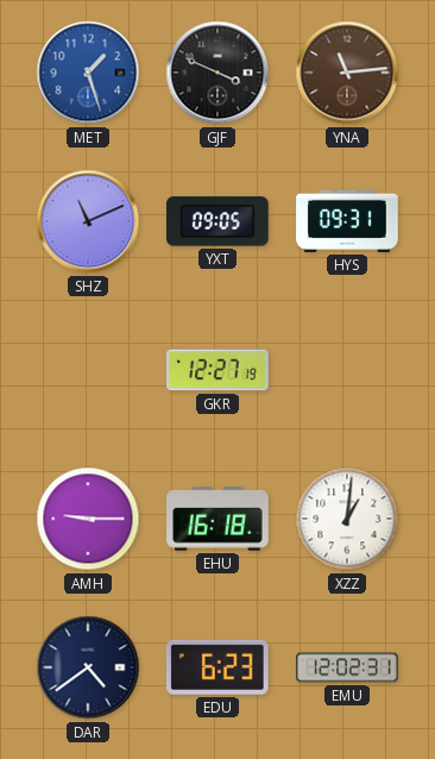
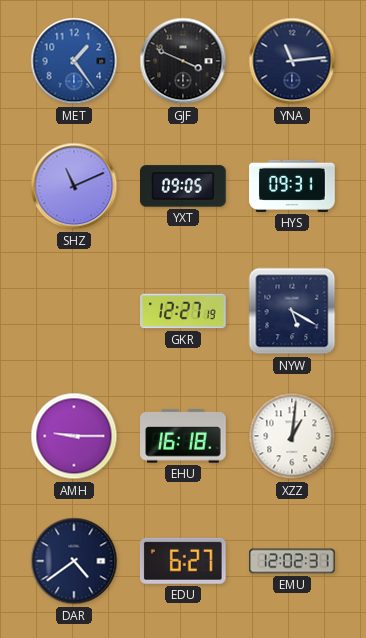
MET: 1:27 -> 1:24
YNA dial: brown -> navy
NYW: none -> 5:20
EDU: 6:23 -> 6:27
